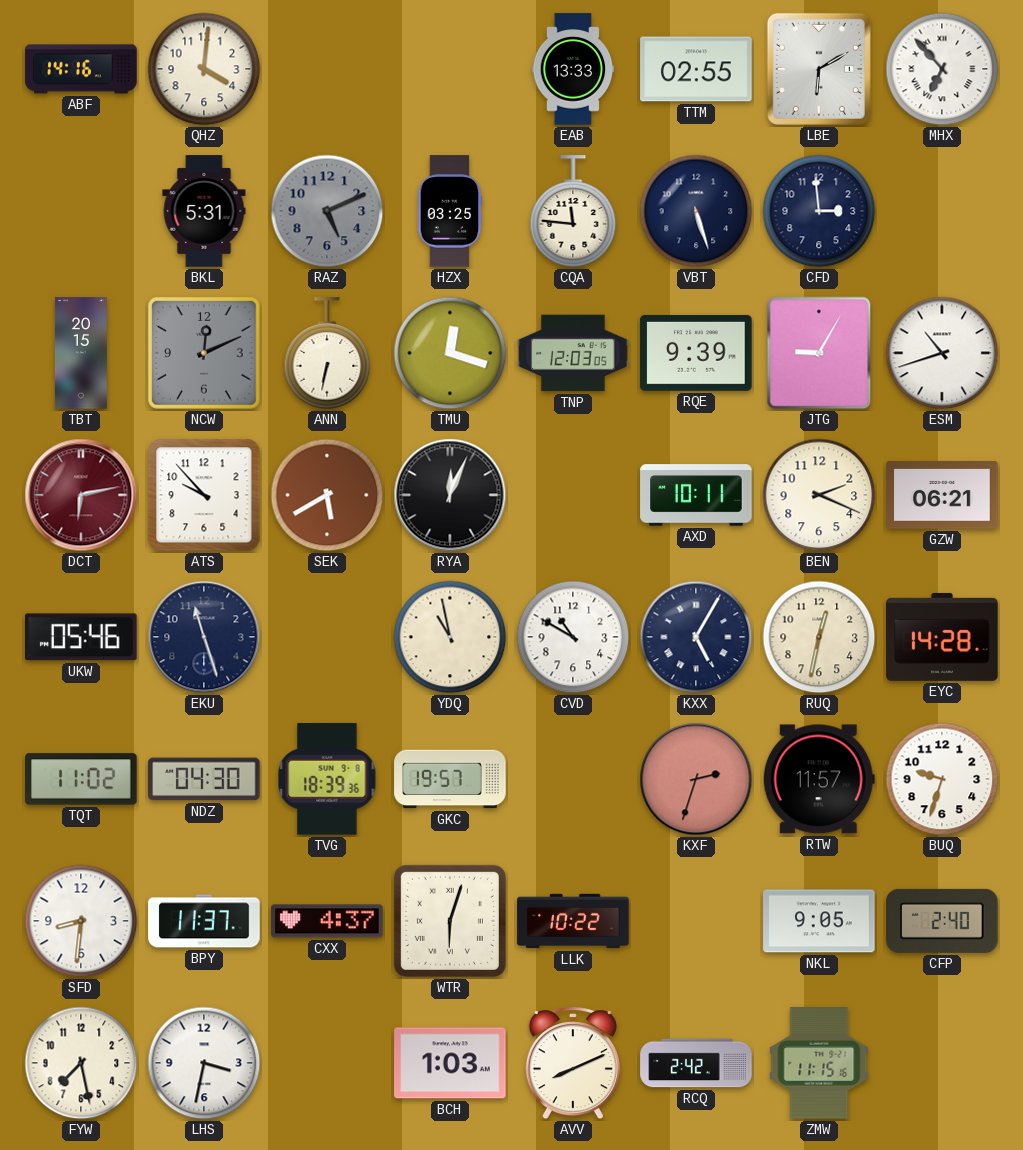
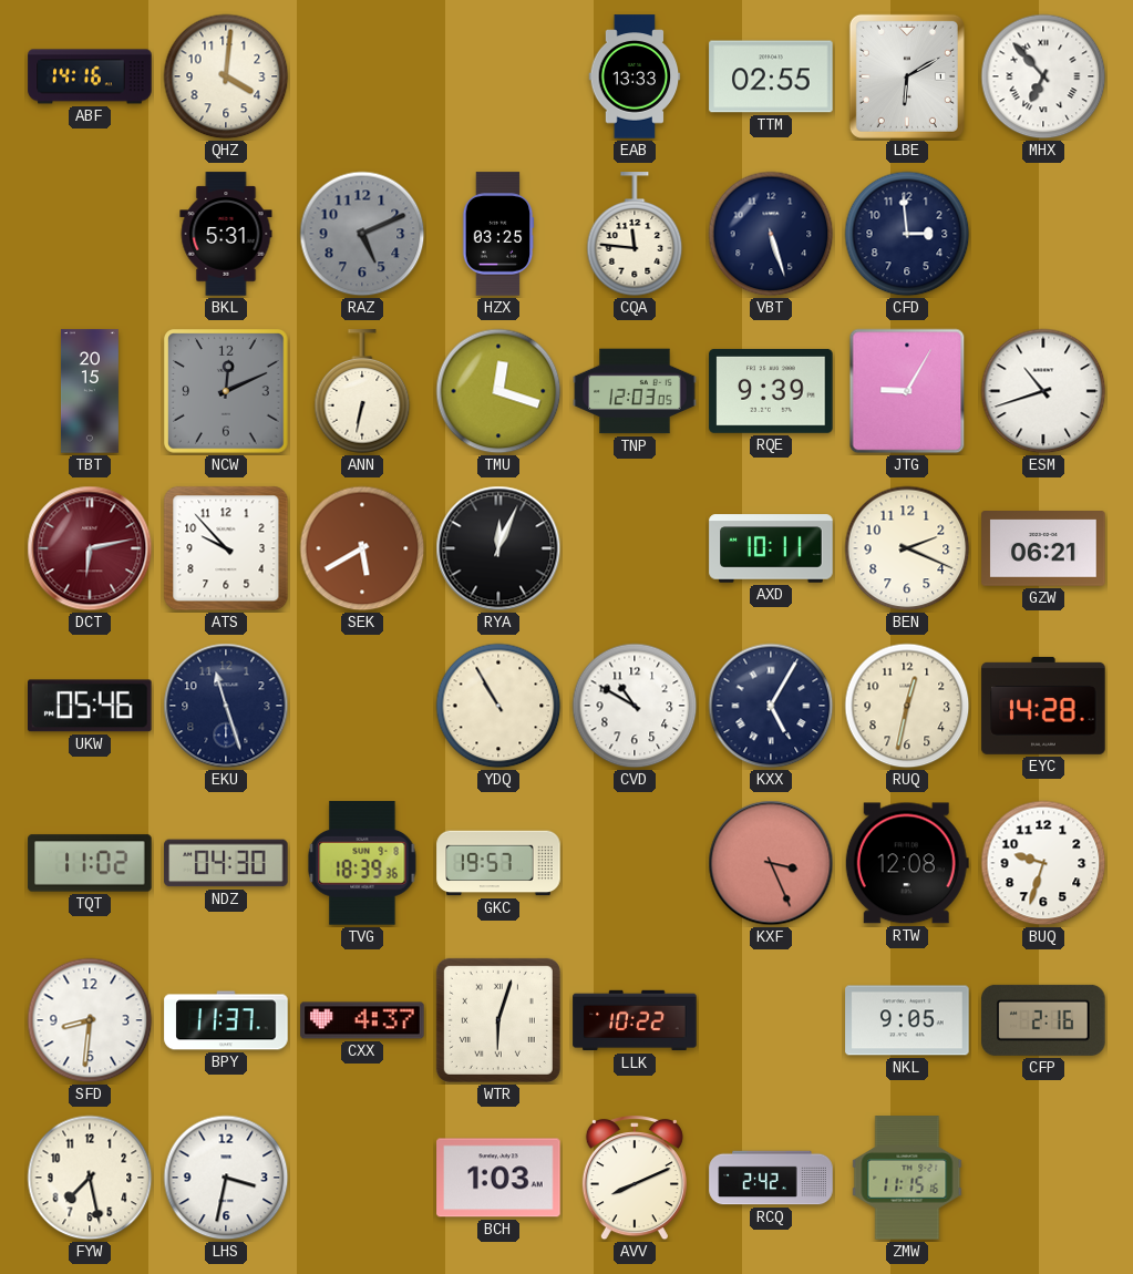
YDQ: 10:58 -> 10:55
KXF: 2:33 -> 3:26
RTW: 11:57 -> 12:08
CFP: 2:40 -> 2:16
